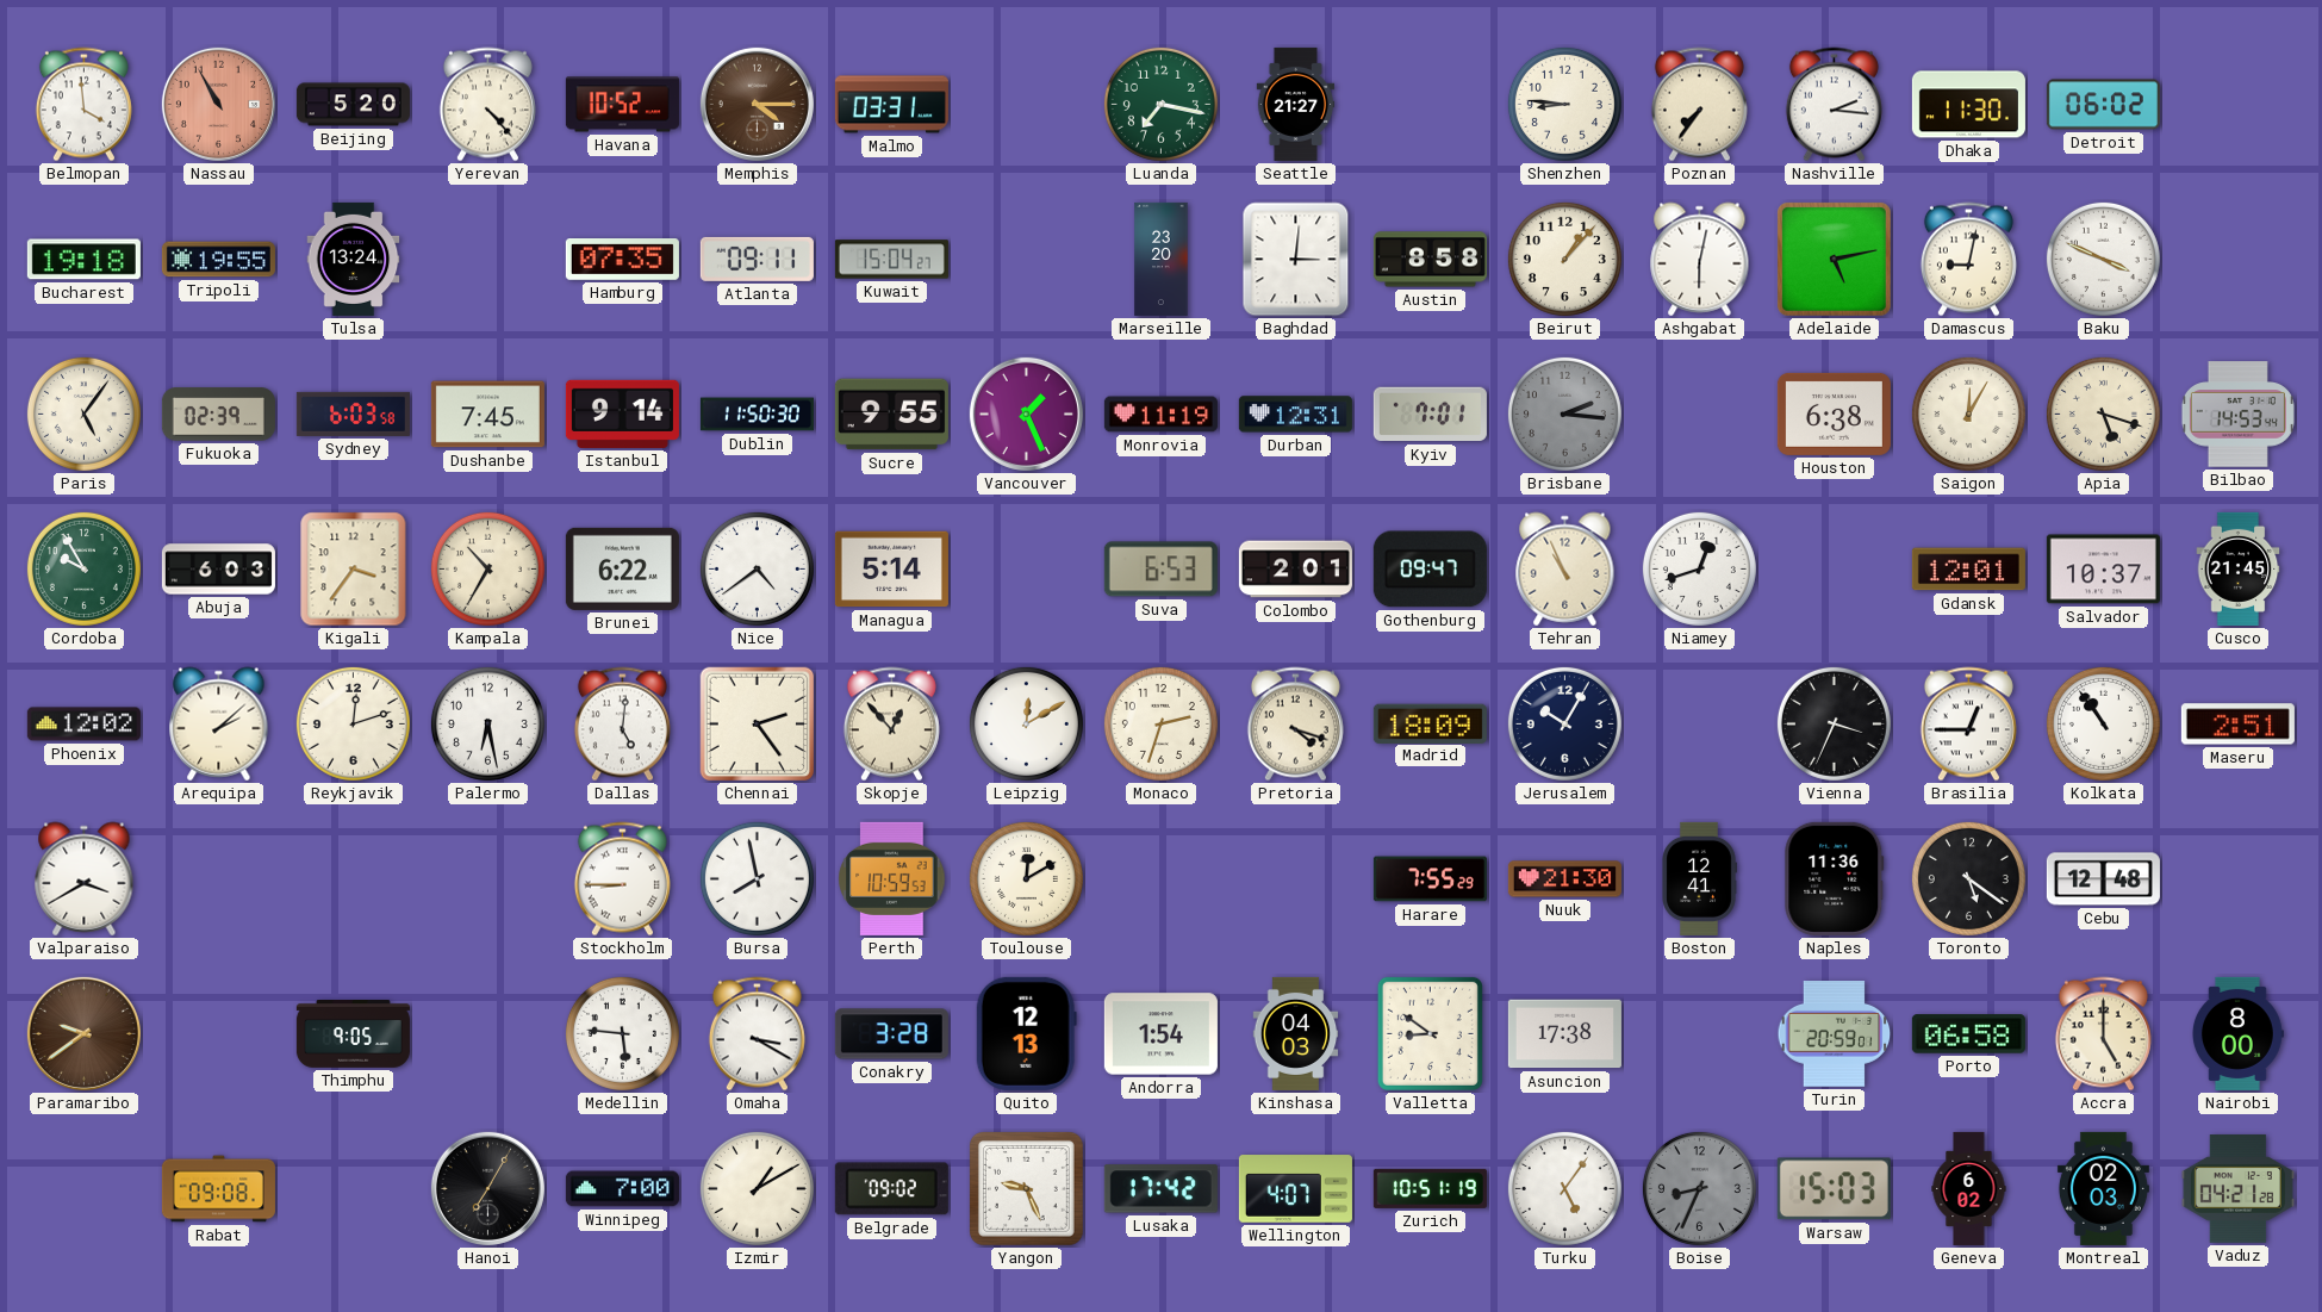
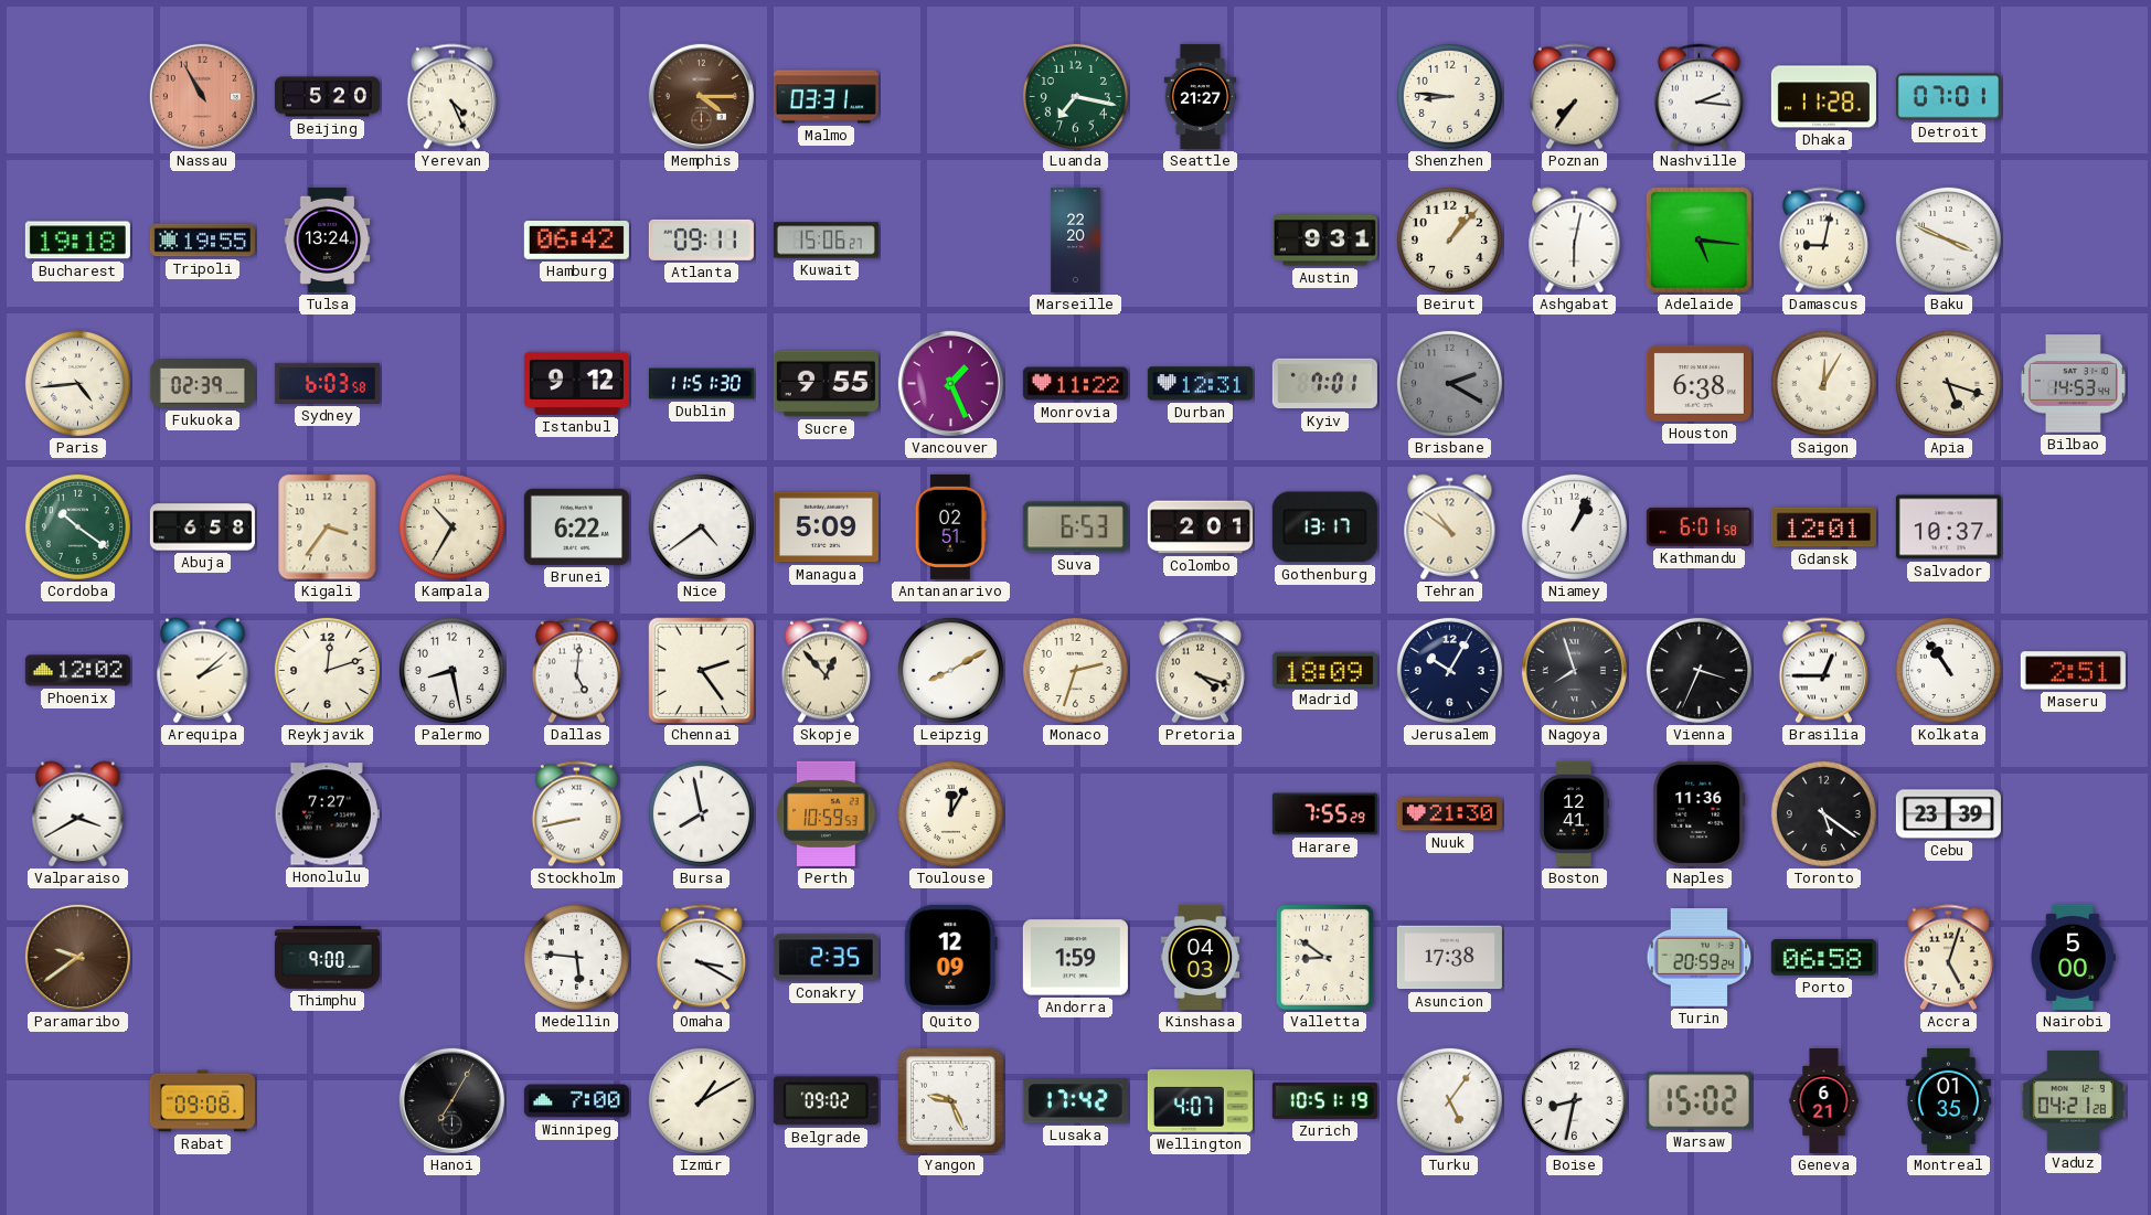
Belmopan: 3:59 -> none
Yerevan: 4:23 -> 4:26
Havana: 10:52 -> none
Dhaka: 11:30 -> 11:28
Detroit: 06:02 -> 07:01
Hamburg: 07:35 -> 06:42
Kuwait: 15:04 -> 15:06
Marseille: 23:20 -> 22:20
Baghdad: 3:01 -> none
Austin: 8:58 -> 9:31
Adelaide: 5:13 -> 5:16
Paris: 5:06 -> 4:44
Dushanbe: 7:45 -> none
Istanbul: 9:14 -> 9:12
Dublin: 11:50 -> 11:51
Monrovia: 11:19 -> 11:22
Brisbane: 2:16 -> 2:20
Cordoba: 9:55 -> 10:21
Abuja: 6:03 -> 6:58
Managua: 5:14 -> 5:09
Antananarivo: none -> 02:51
Gothenburg: 09:47 -> 13:17
Tehran: 10:56 -> 10:51
Niamey: 12:42 -> 1:04
Kathmandu: none -> 6:01
Cusco: 21:45 -> none
Palermo: 6:28 -> 8:28
Leipzig: 12:10 -> 8:10
Nagoya: none -> 7:57
Honolulu: none -> 7:27
Stockholm: 8:45 -> 8:43
Toulouse: 12:10 -> 12:05
Cebu: 12:48 -> 23:39
Thimphu: 9:05 -> 9:00
Conakry: 3:28 -> 2:35
Quito: 12:13 -> 12:09
Andorra: 1:54 -> 1:59
Turin: 20:59:01 -> 20:59:24
Accra: 5:00 -> 5:03
Nairobi: 8:00 -> 5:00
Boise: 8:34 -> 8:32
Boise dial: grey -> white
Warsaw: 15:03 -> 15:02
Geneva: 6:02 -> 6:21
Montreal: 02:03 -> 01:35
